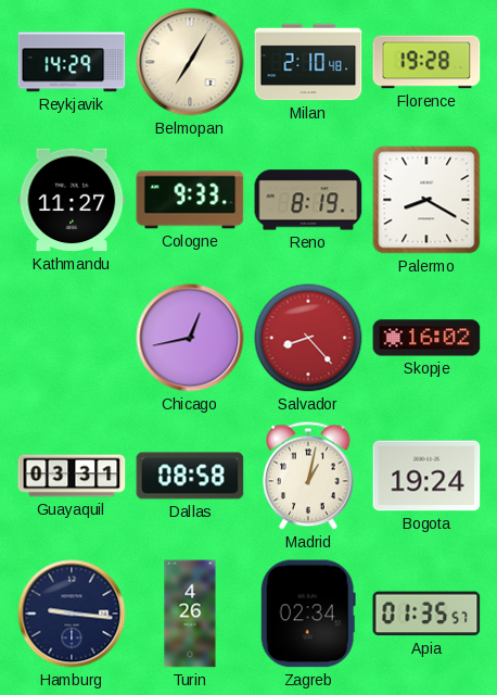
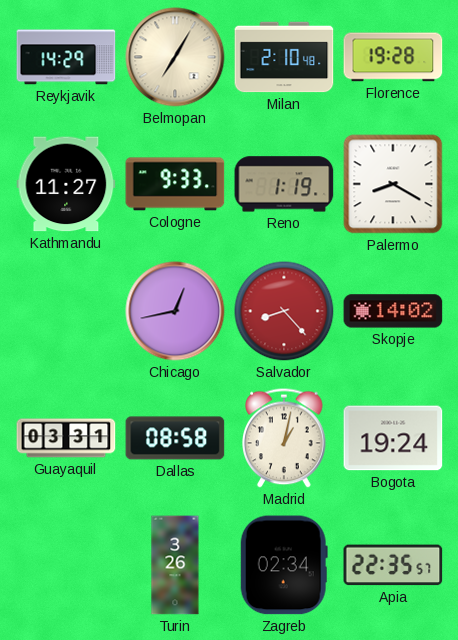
Reno: 8:19 -> 1:19
Skopje: 16:02 -> 14:02
Hamburg: 9:16 -> none
Turin: 4:26 -> 3:26
Apia: 01:35 -> 22:35
